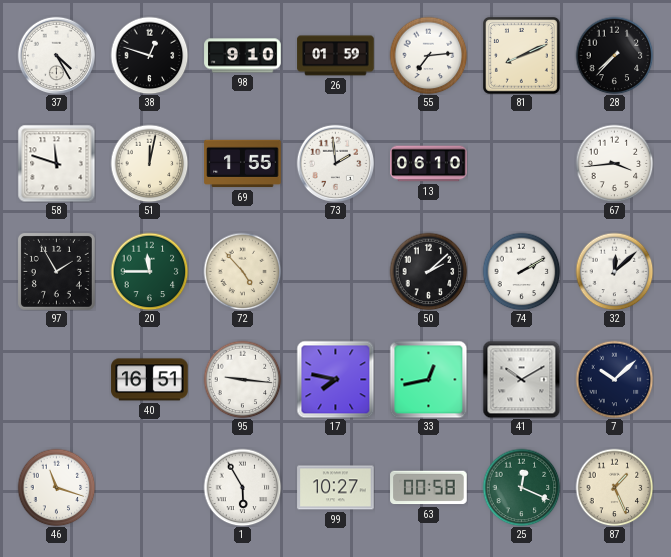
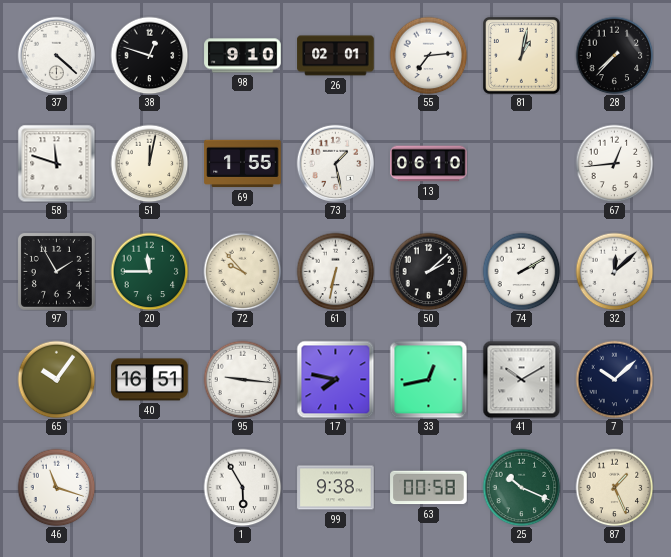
37: 4:25 -> 4:22
26: 01:59 -> 02:01
81: 8:11 -> 1:02
73: 1:59 -> 1:28
67: 3:44 -> 12:44
72: 4:53 -> 9:53
61: none -> 6:32
65: none -> 10:06
99: 10:27 -> 9:38
25: 12:19 -> 10:19
